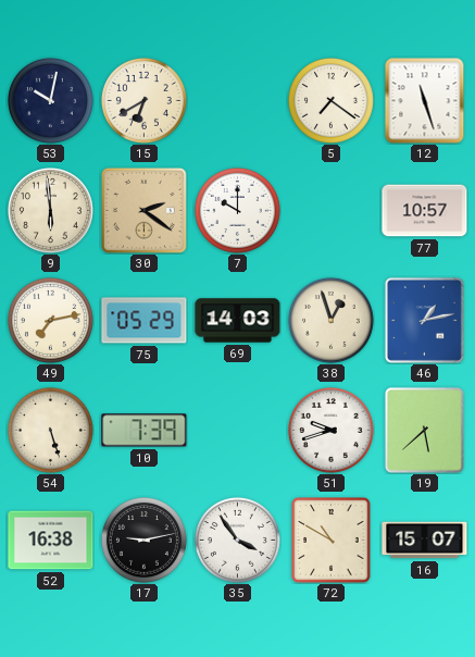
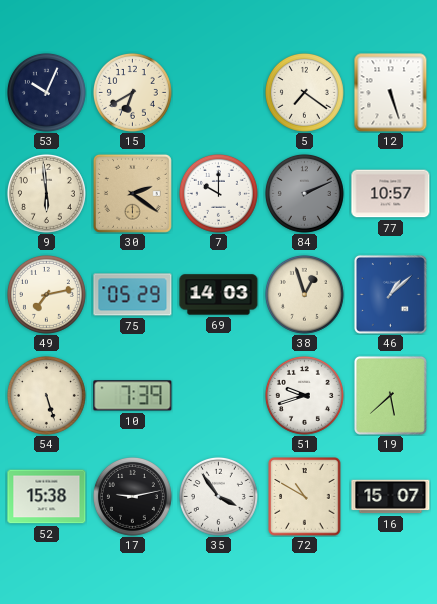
53: 10:02 -> 10:04
12: 11:27 -> 5:27
84: none -> 2:11
46: 1:13 -> 1:08
52: 16:38 -> 15:38
